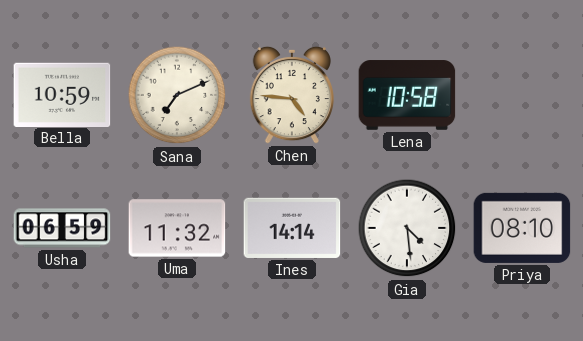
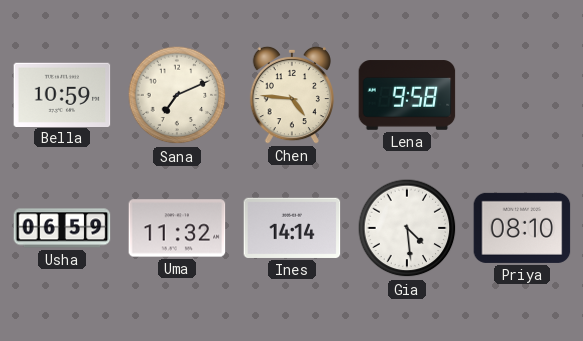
Lena: 10:58 -> 9:58
